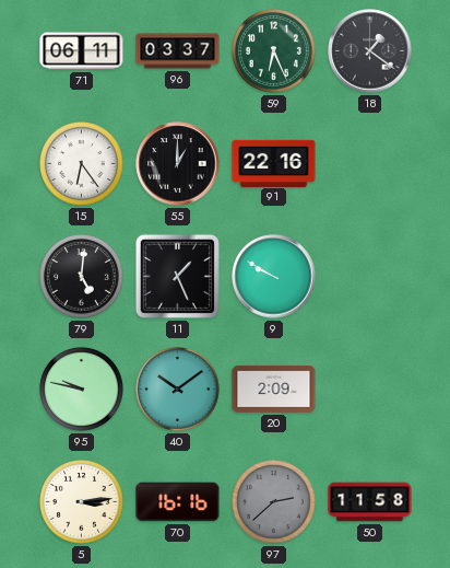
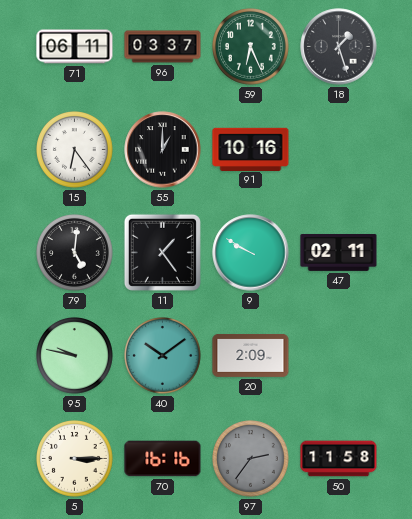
18: 1:21 -> 1:27
91: 22:16 -> 10:16
11: 1:26 -> 1:24
47: none -> 02:11
5: 3:14 -> 3:15
97: 2:38 -> 2:36
